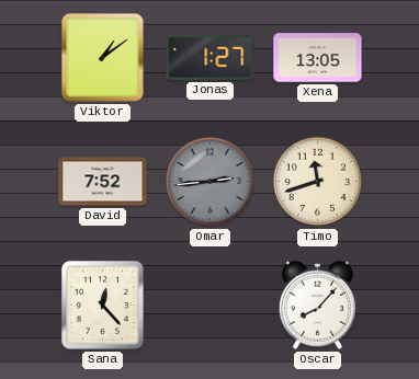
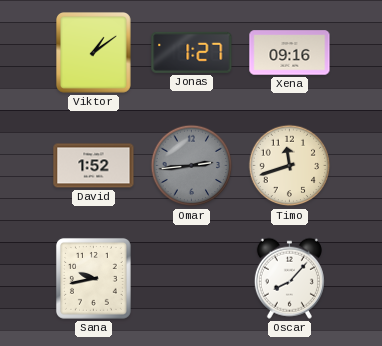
Xena: 13:05 -> 09:16
David: 7:52 -> 1:52
Sana: 12:23 -> 9:43
